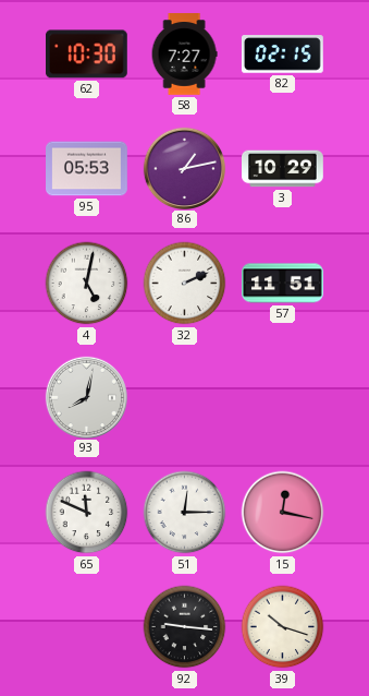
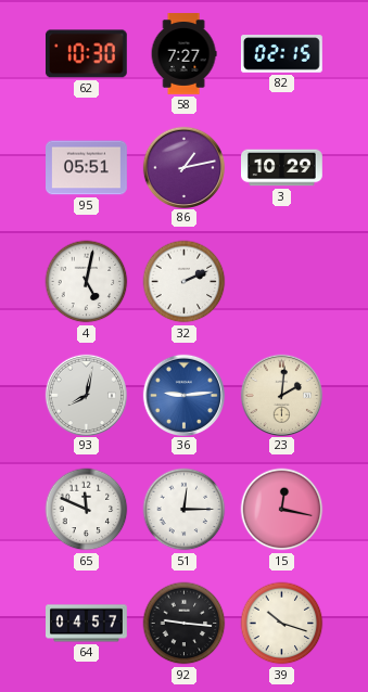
95: 05:53 -> 05:51
57: 11:51 -> none
36: none -> 9:14
23: none -> 2:01
64: none -> 04:57
